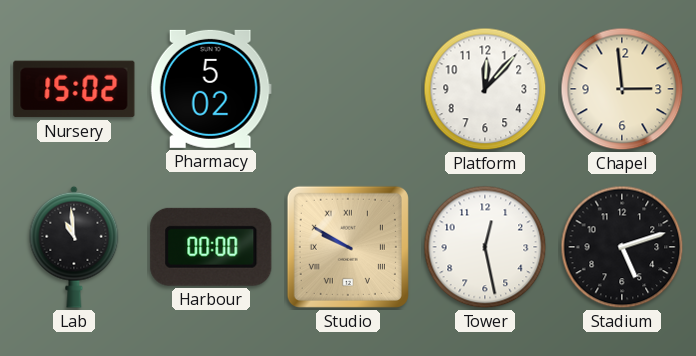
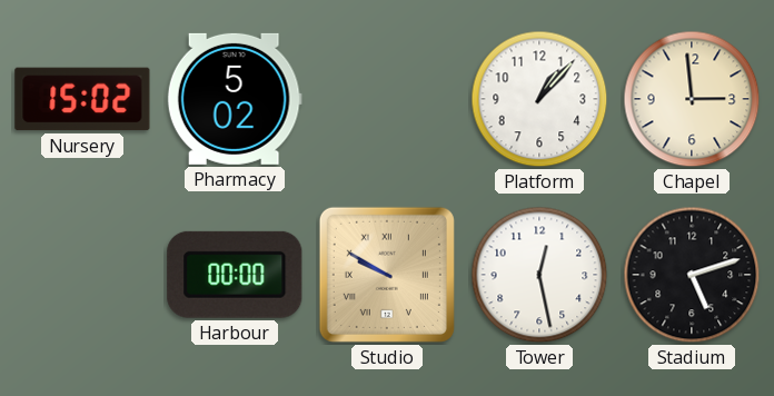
Platform: 12:07 -> 1:07
Lab: 10:59 -> none
